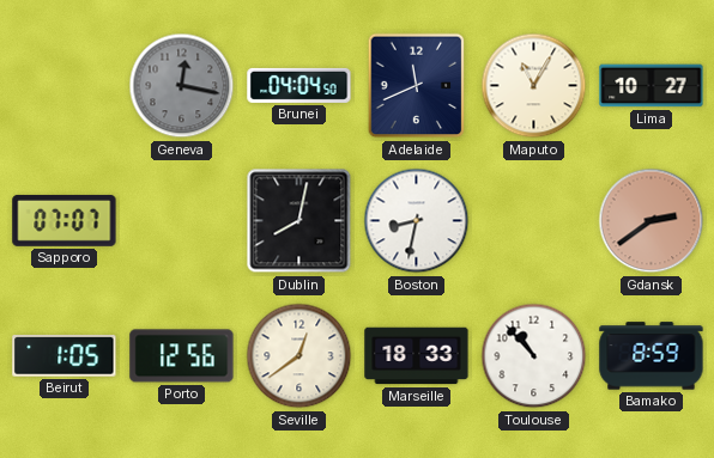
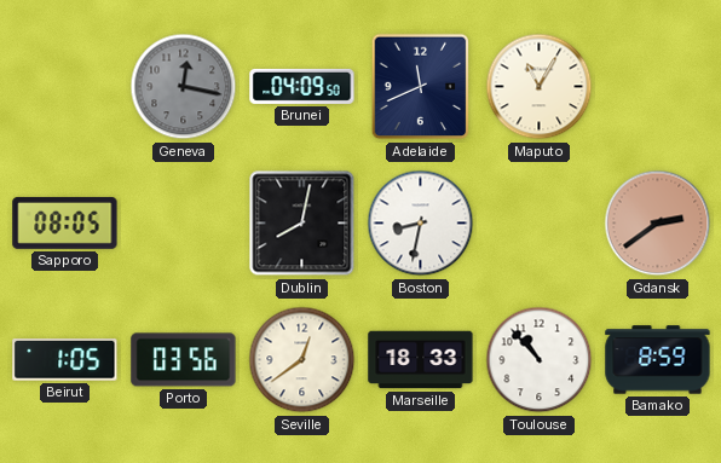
Brunei: 04:04 -> 04:09
Lima: 10:27 -> none
Sapporo: 07:07 -> 08:05
Porto: 12:56 -> 03:56
